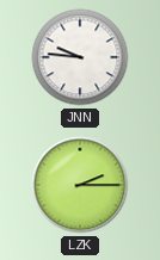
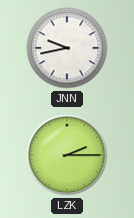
JNN: 9:46 -> 9:43
